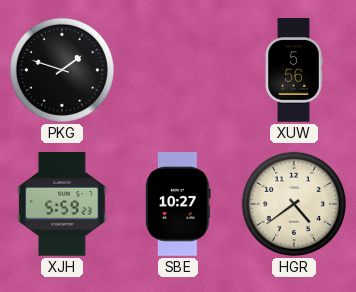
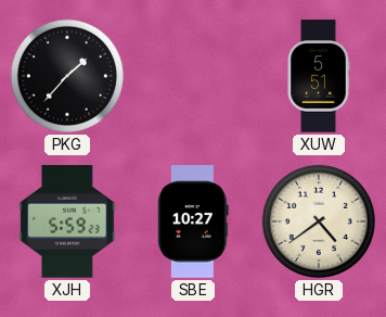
PKG: 1:48 -> 1:37
XUW: 5:56 -> 5:51
